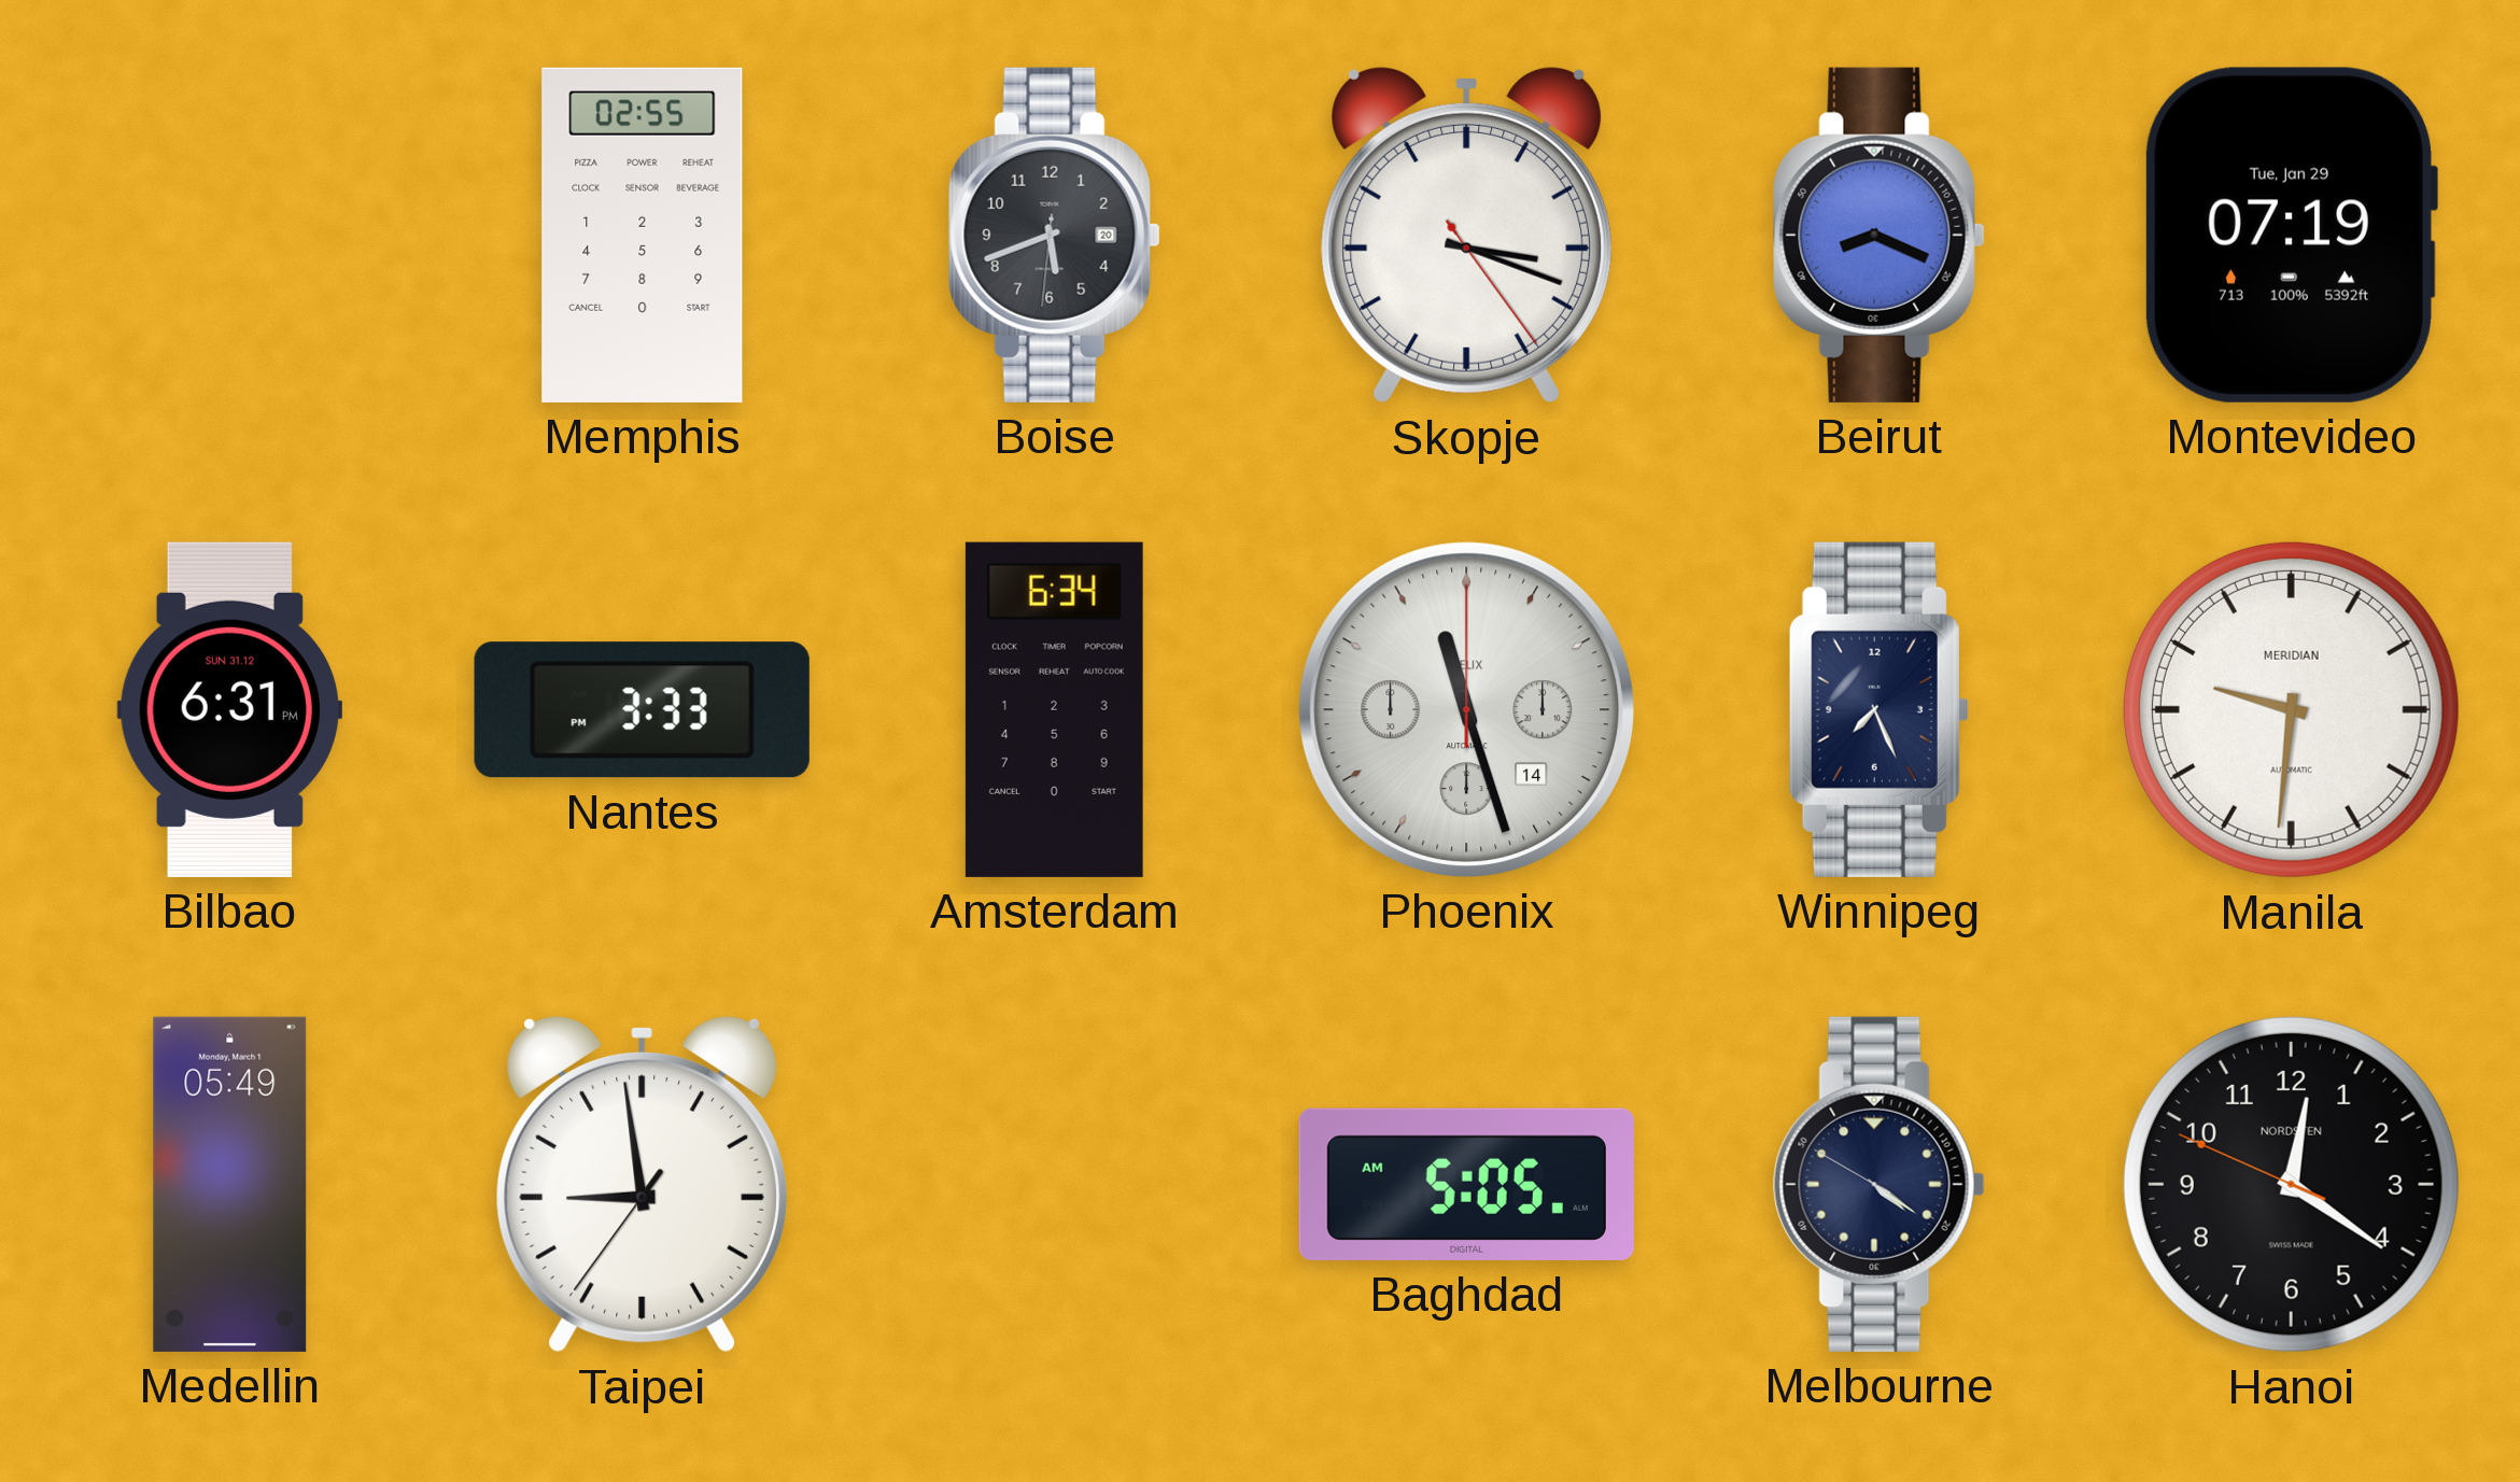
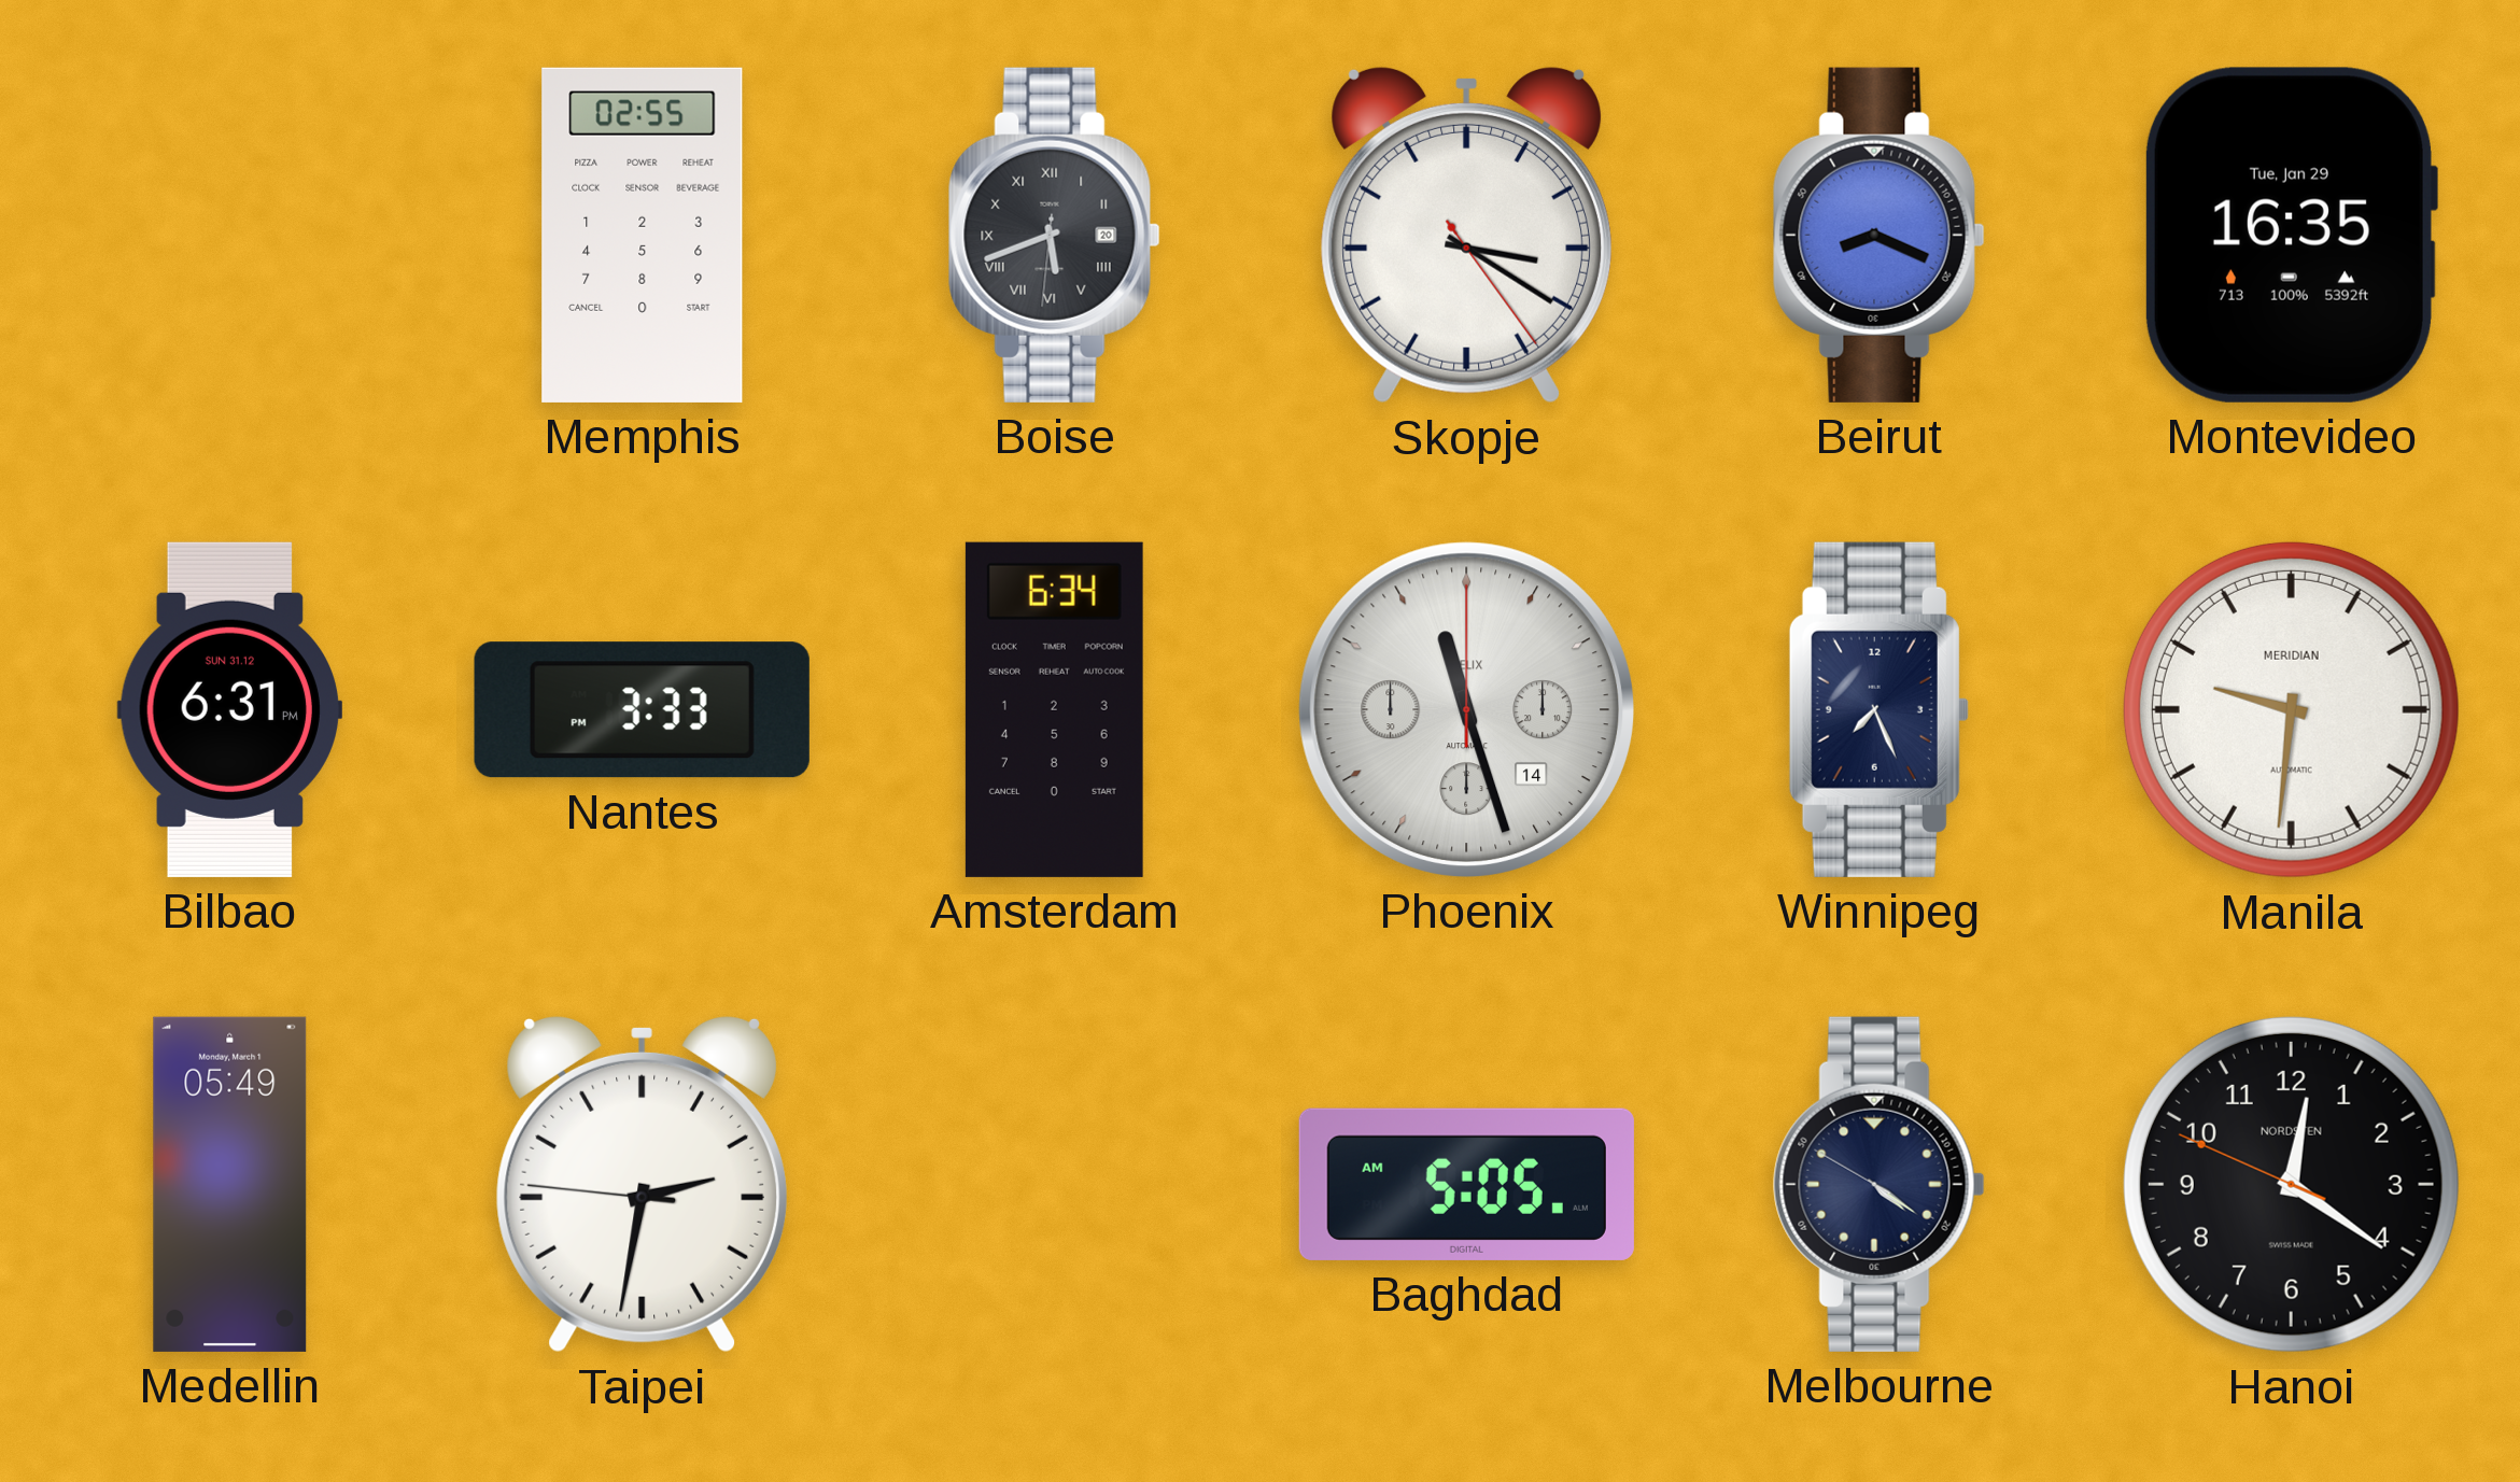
Boise numerals: Arabic -> Roman
Skopje: 3:18 -> 3:20
Montevideo: 07:19 -> 16:35
Taipei: 8:58 -> 2:31
